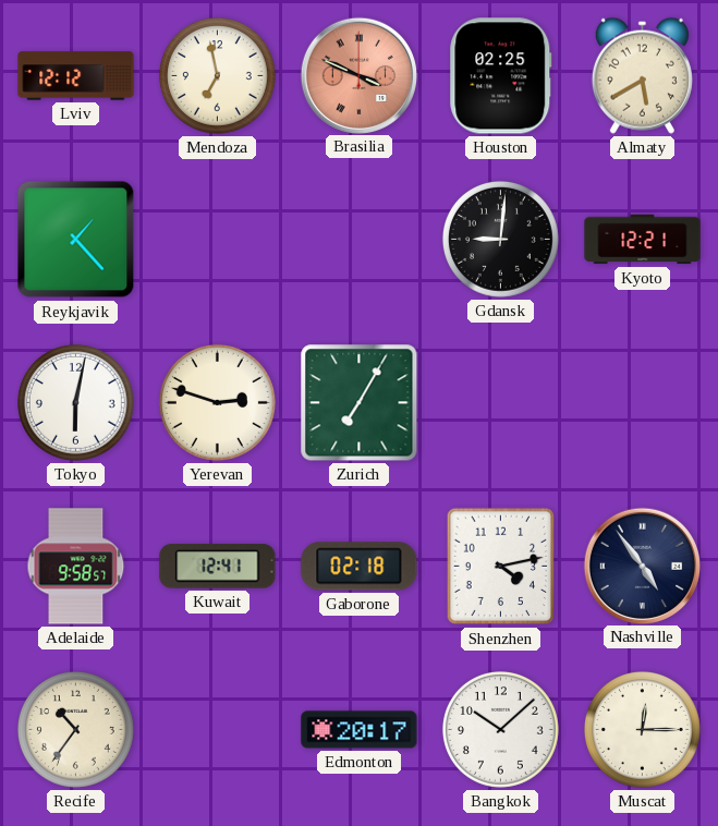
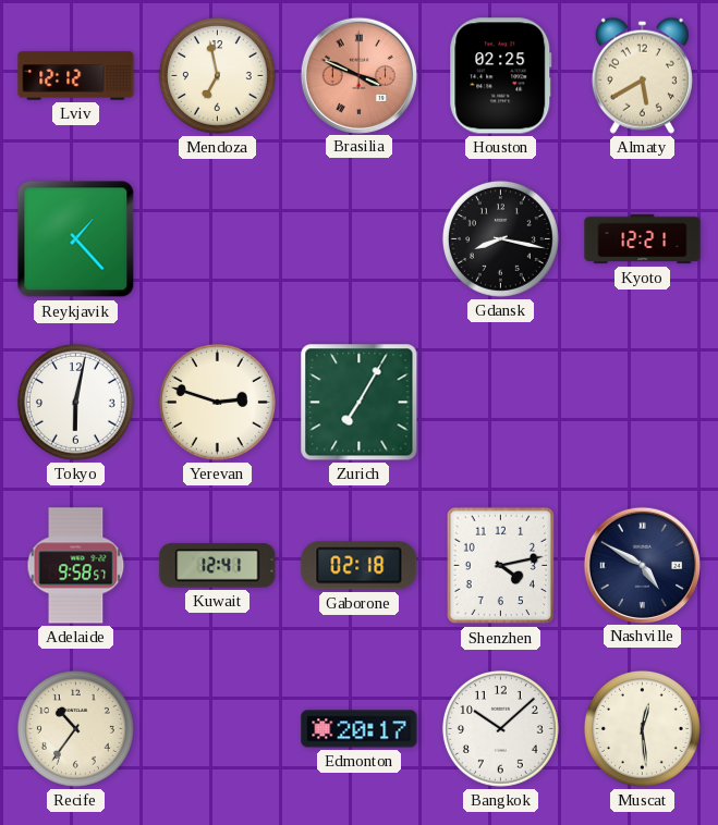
Gdansk: 9:01 -> 8:17
Nashville: 4:54 -> 4:50
Muscat: 12:15 -> 12:29
